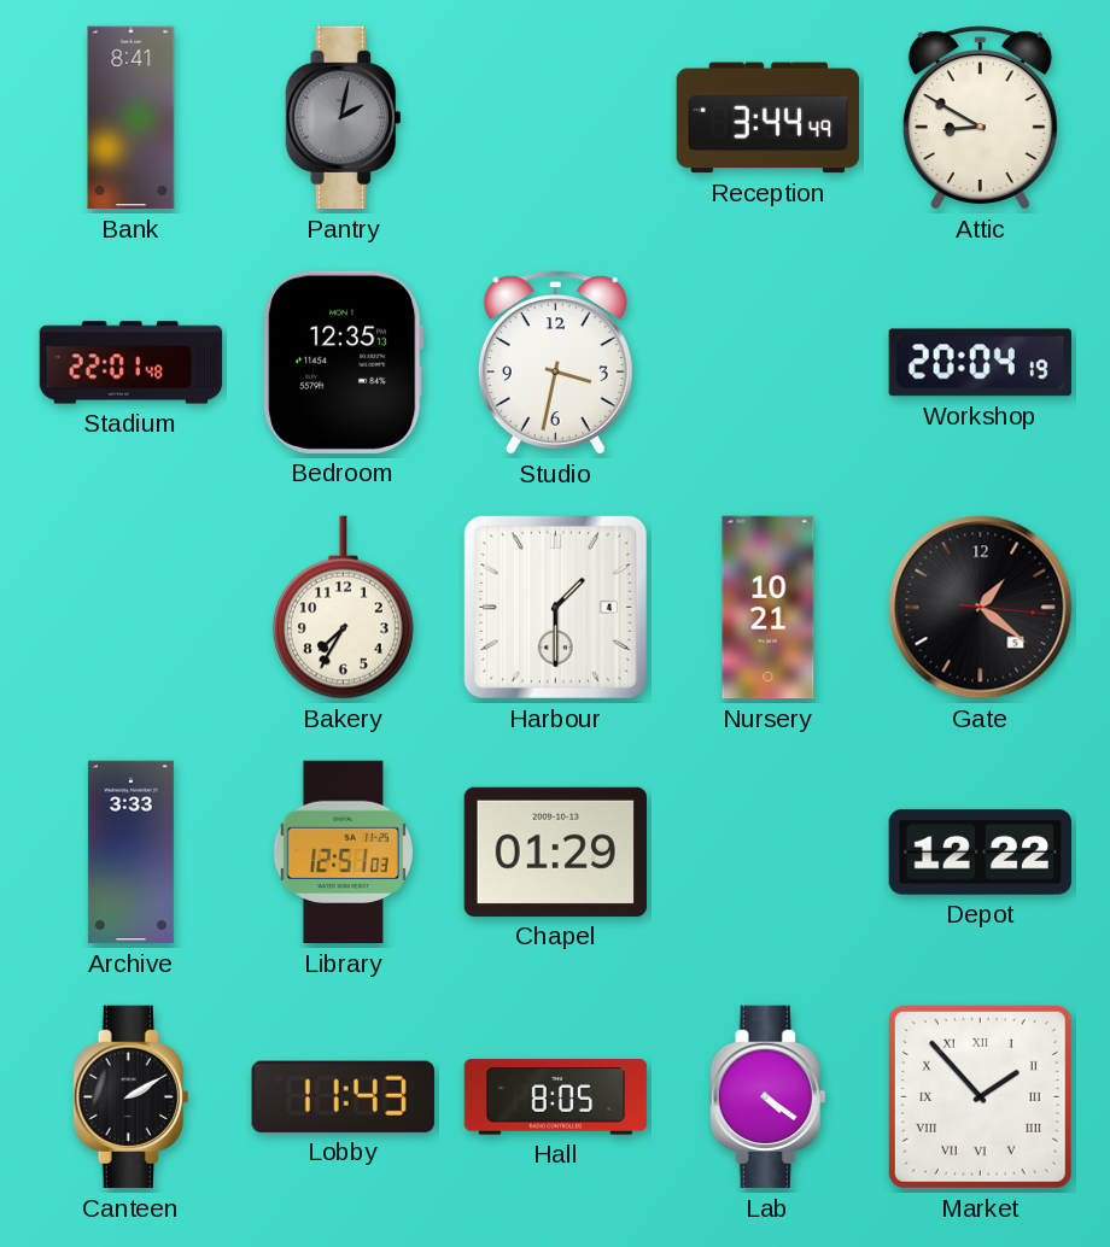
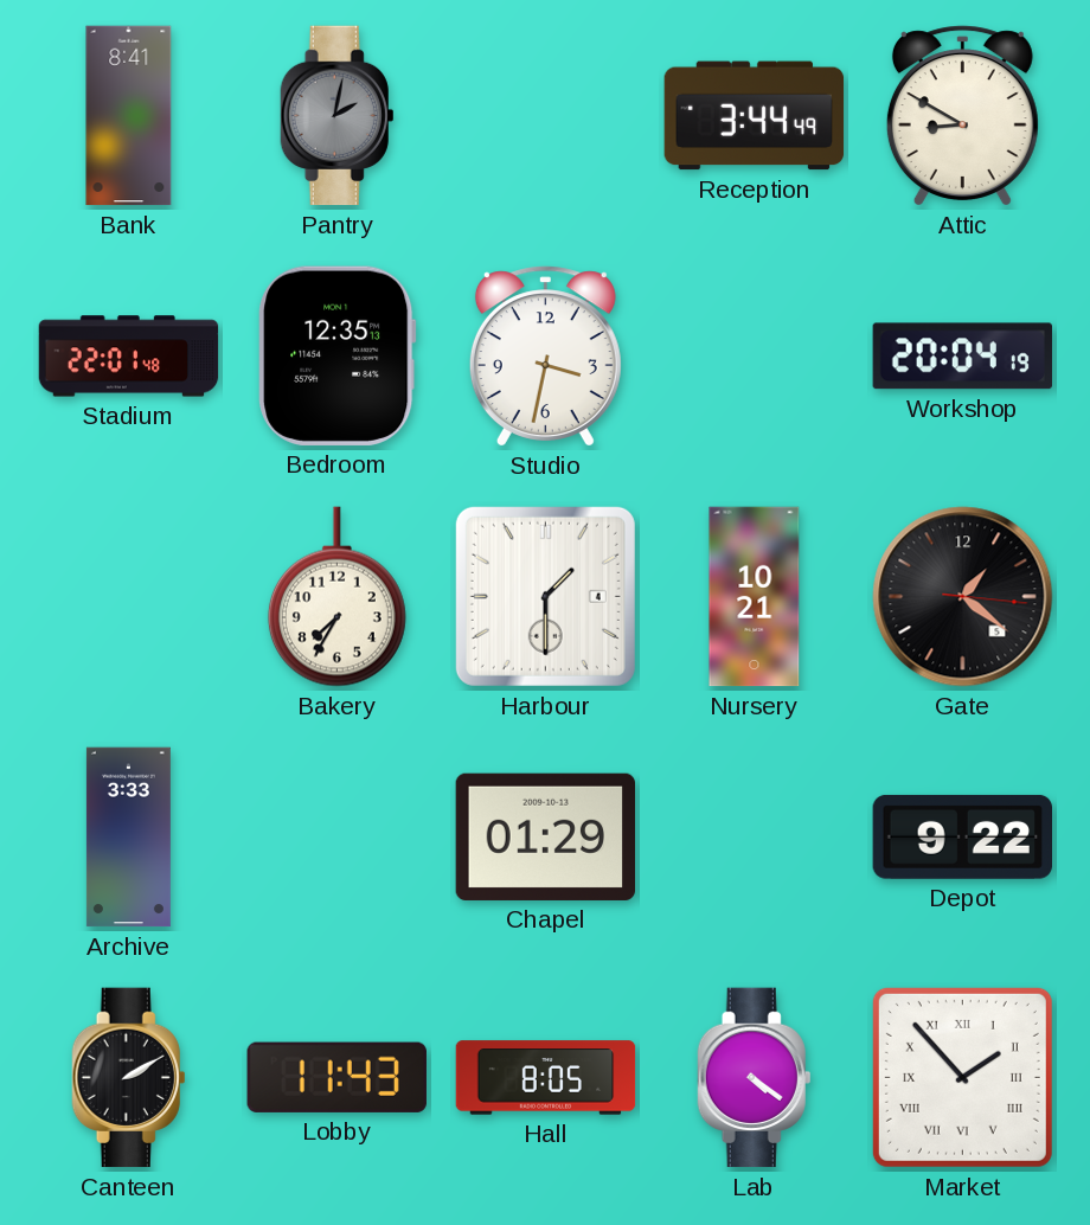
Library: 12:51 -> none
Depot: 12:22 -> 9:22
